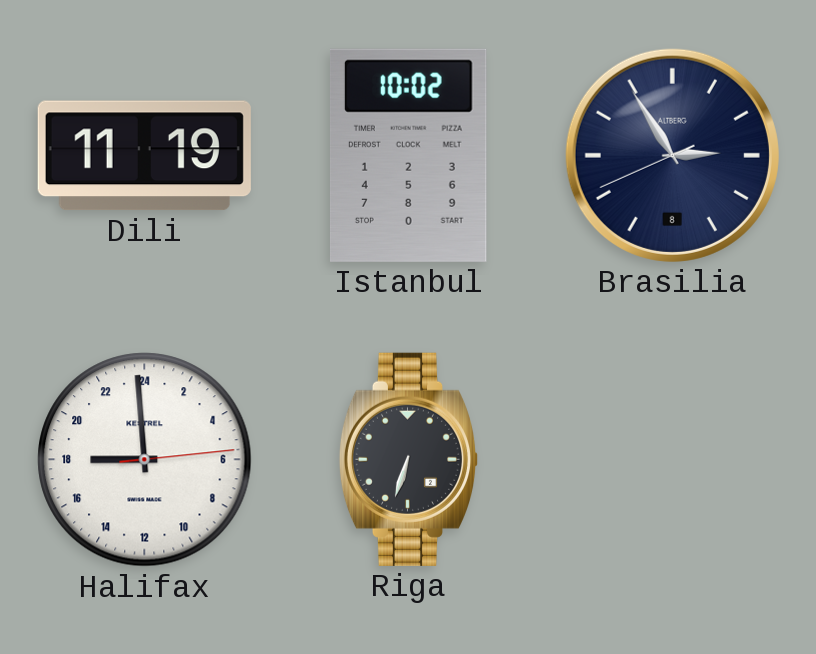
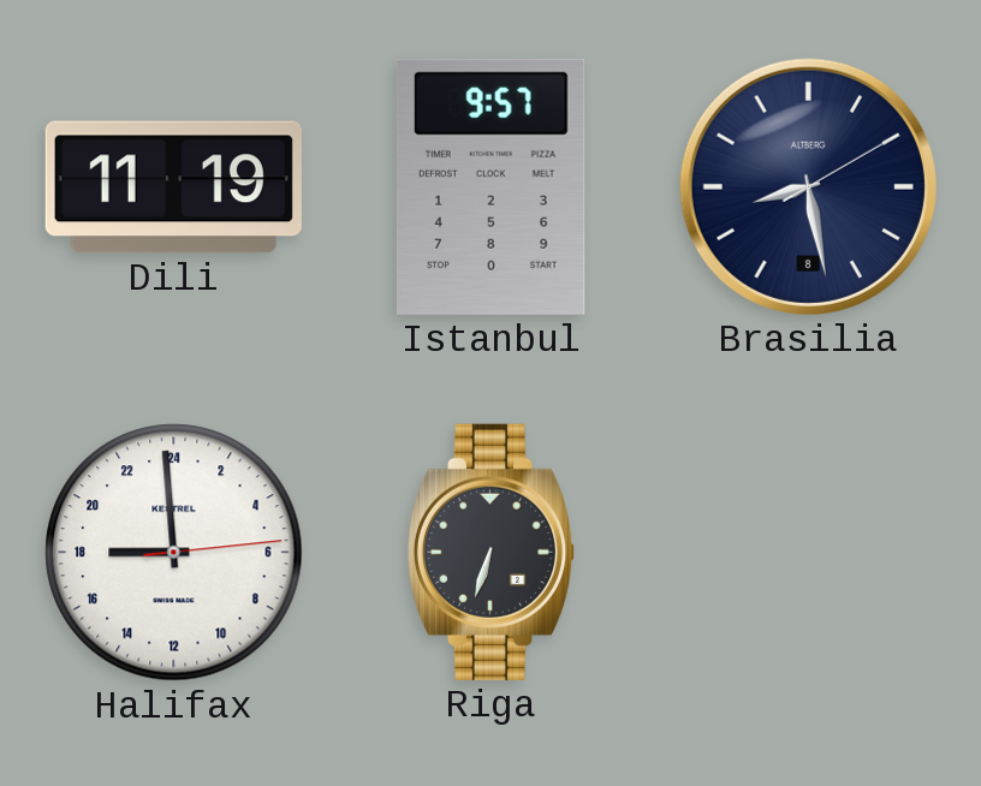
Istanbul: 10:02 -> 9:57
Brasilia: 2:54 -> 8:28
